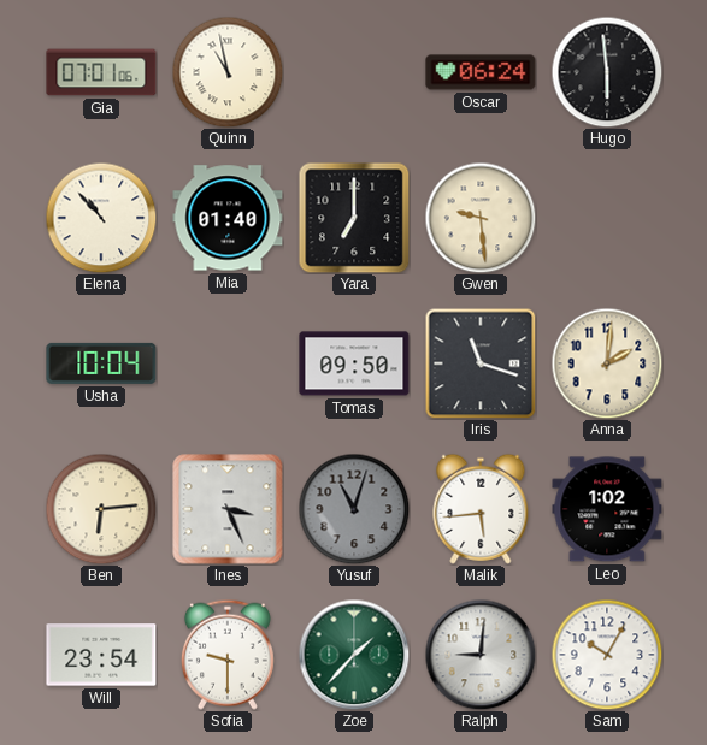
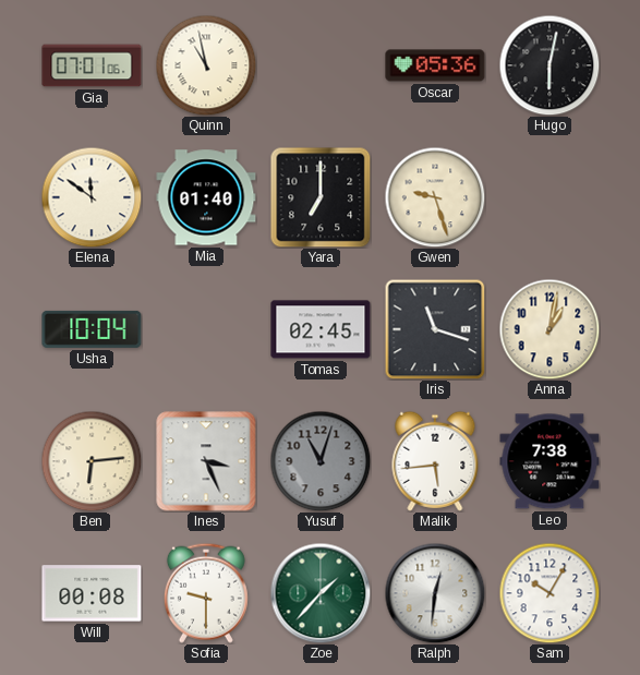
Oscar: 06:24 -> 05:36
Hugo: 5:59 -> 6:02
Elena: 10:53 -> 11:51
Gwen: 9:29 -> 9:27
Tomas: 09:50 -> 02:45
Anna: 2:01 -> 1:02
Leo: 1:02 -> 7:38
Will: 23:54 -> 00:08
Ralph: 9:01 -> 12:31
